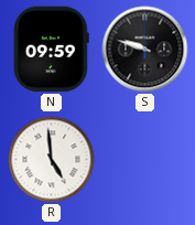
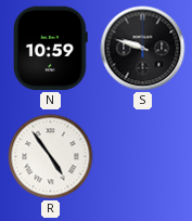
N: 09:59 -> 10:59
R: 4:59 -> 4:54
